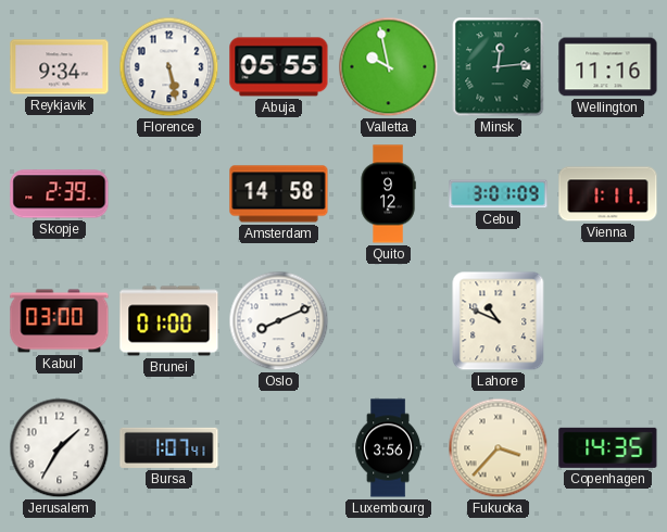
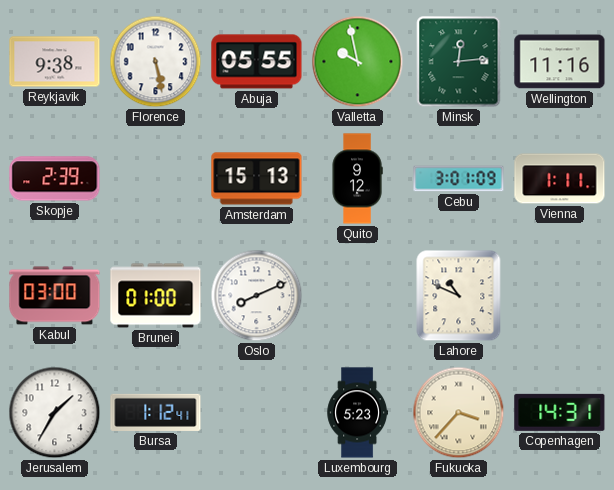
Reykjavik: 9:34 -> 9:38
Amsterdam: 14:58 -> 15:13
Bursa: 1:07 -> 1:12
Luxembourg: 3:56 -> 5:23
Copenhagen: 14:35 -> 14:31
